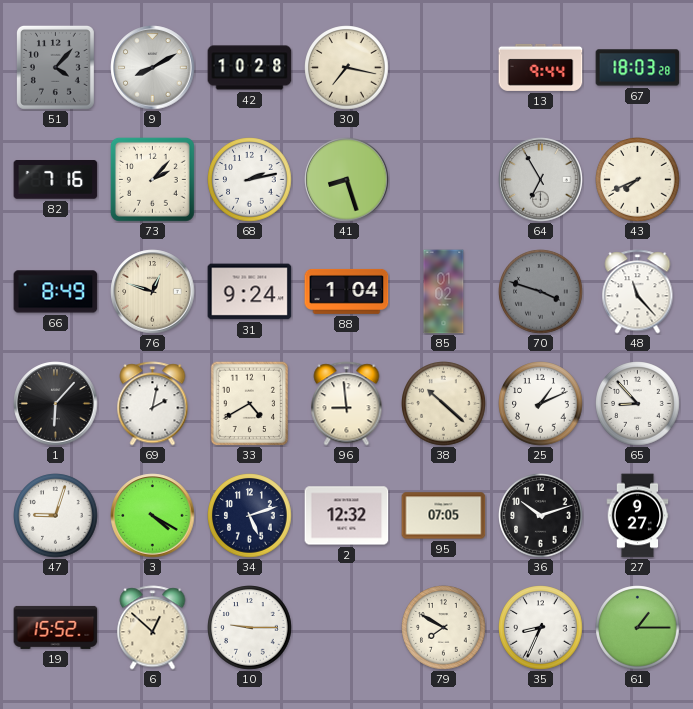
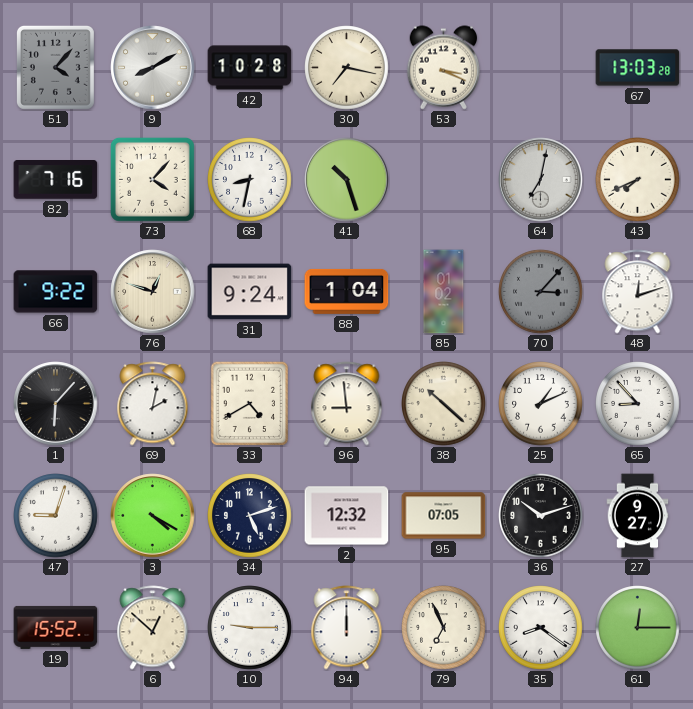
53: none -> 3:19
13: 9:44 -> none
67: 18:03 -> 13:03
73: 2:07 -> 4:07
68: 2:13 -> 8:32
41: 8:27 -> 10:27
64: 6:55 -> 7:02
66: 8:49 -> 9:22
70: 3:48 -> 3:07
48: 11:23 -> 12:12
94: none -> 12:00
79: 7:50 -> 6:56
35: 8:34 -> 8:21
61: 1:15 -> 12:15
